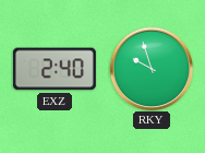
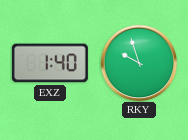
EXZ: 2:40 -> 1:40
